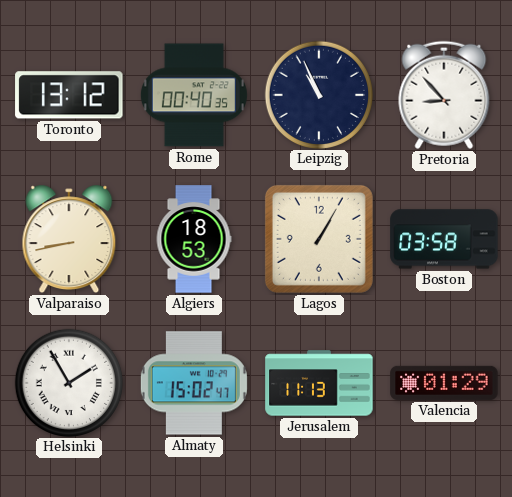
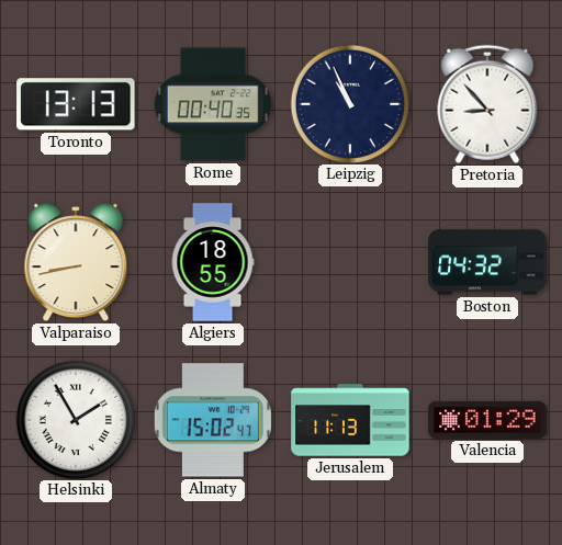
Toronto: 13:12 -> 13:13
Algiers: 18:53 -> 18:55
Lagos: 1:05 -> none
Boston: 03:58 -> 04:32
